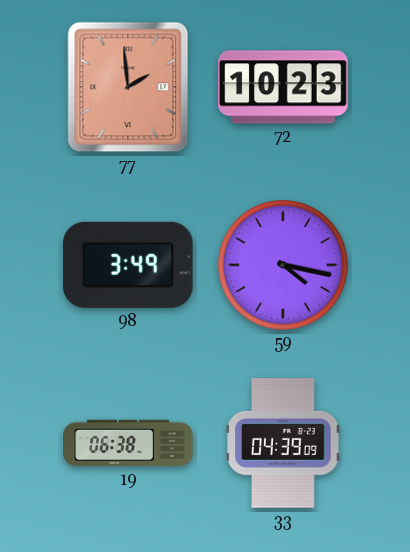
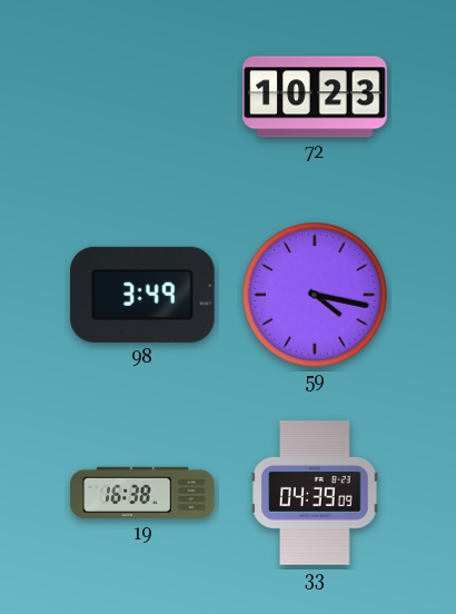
77: 1:59 -> none
19: 06:38 -> 16:38
